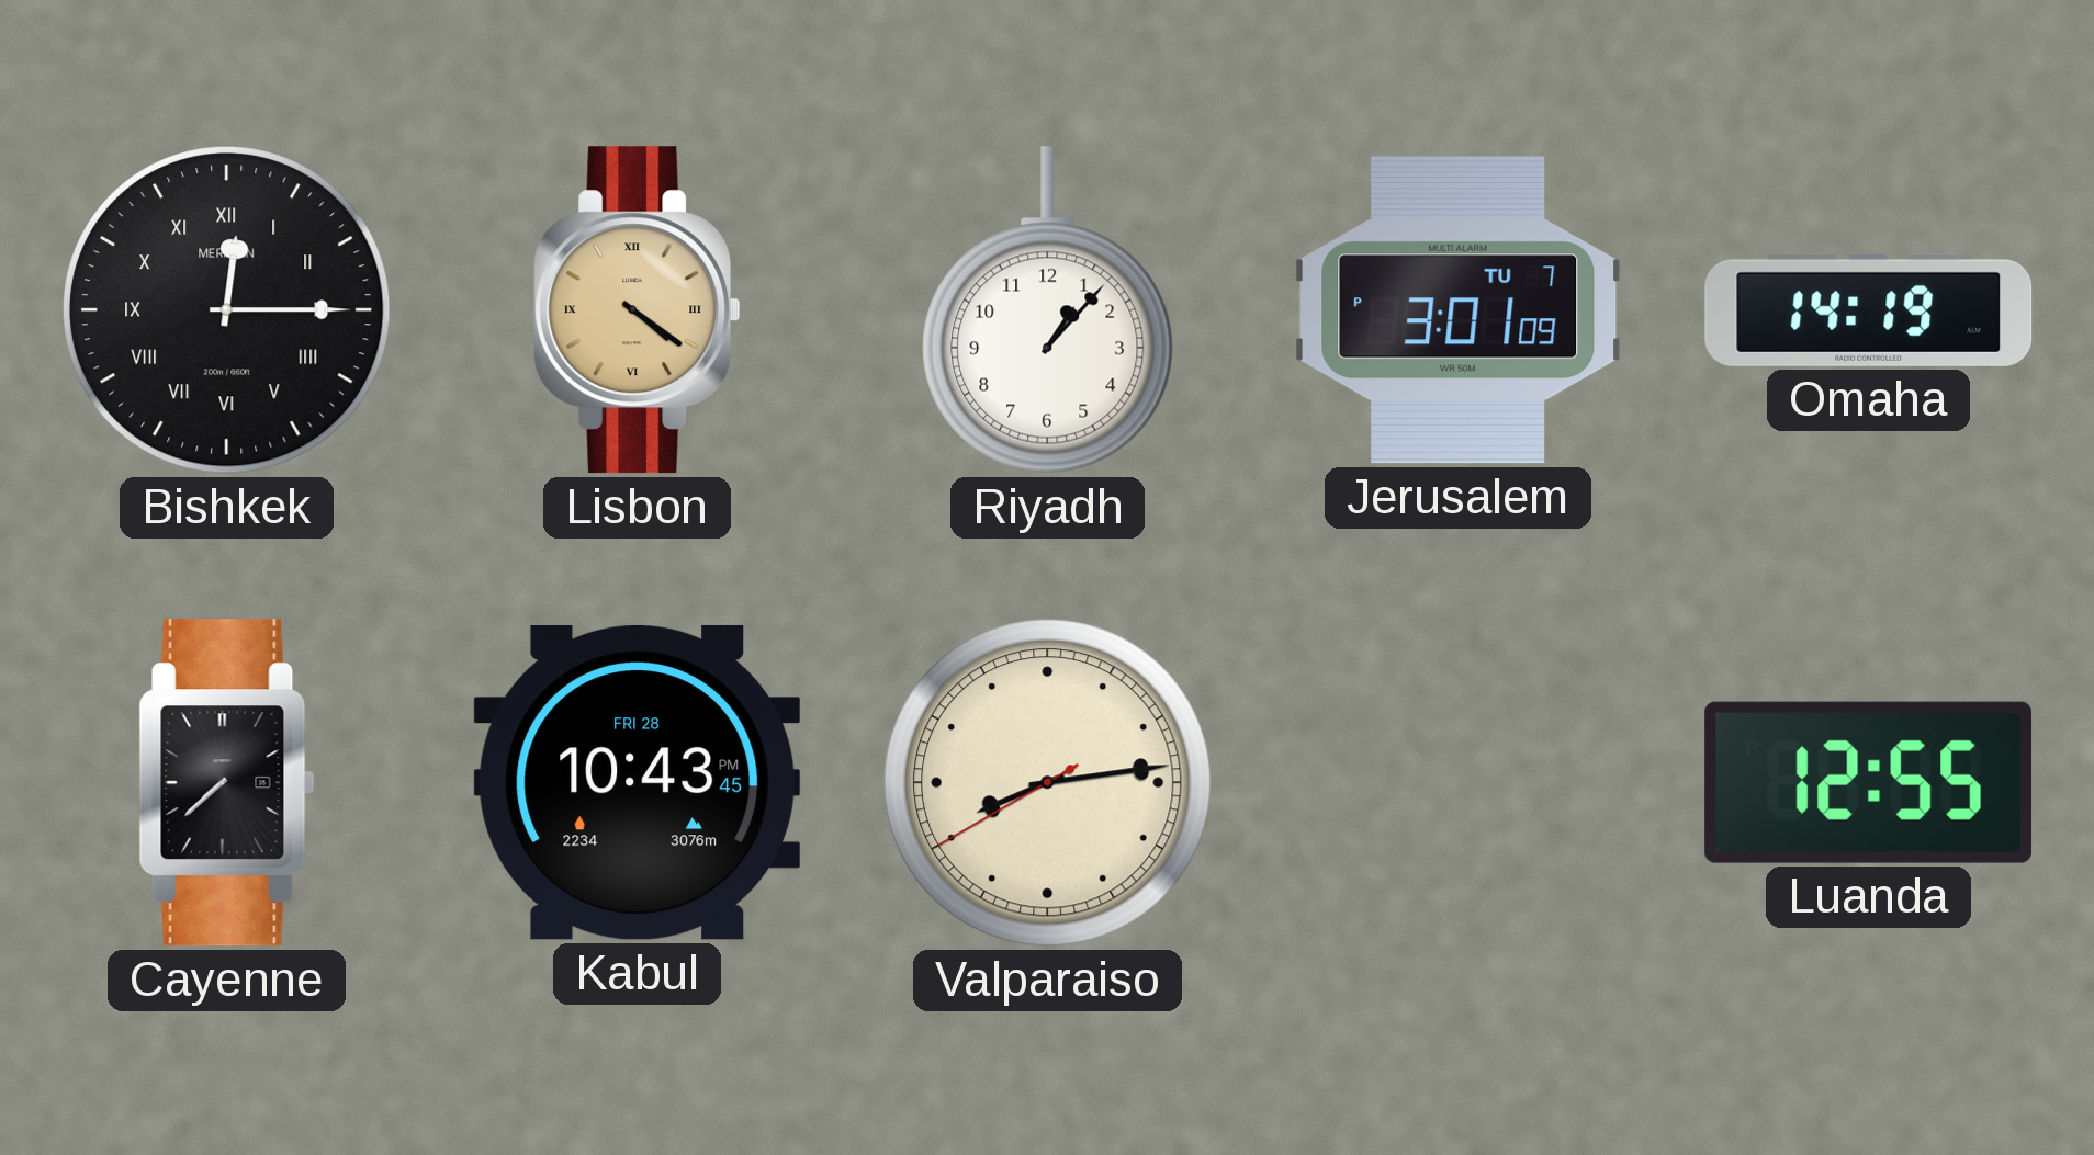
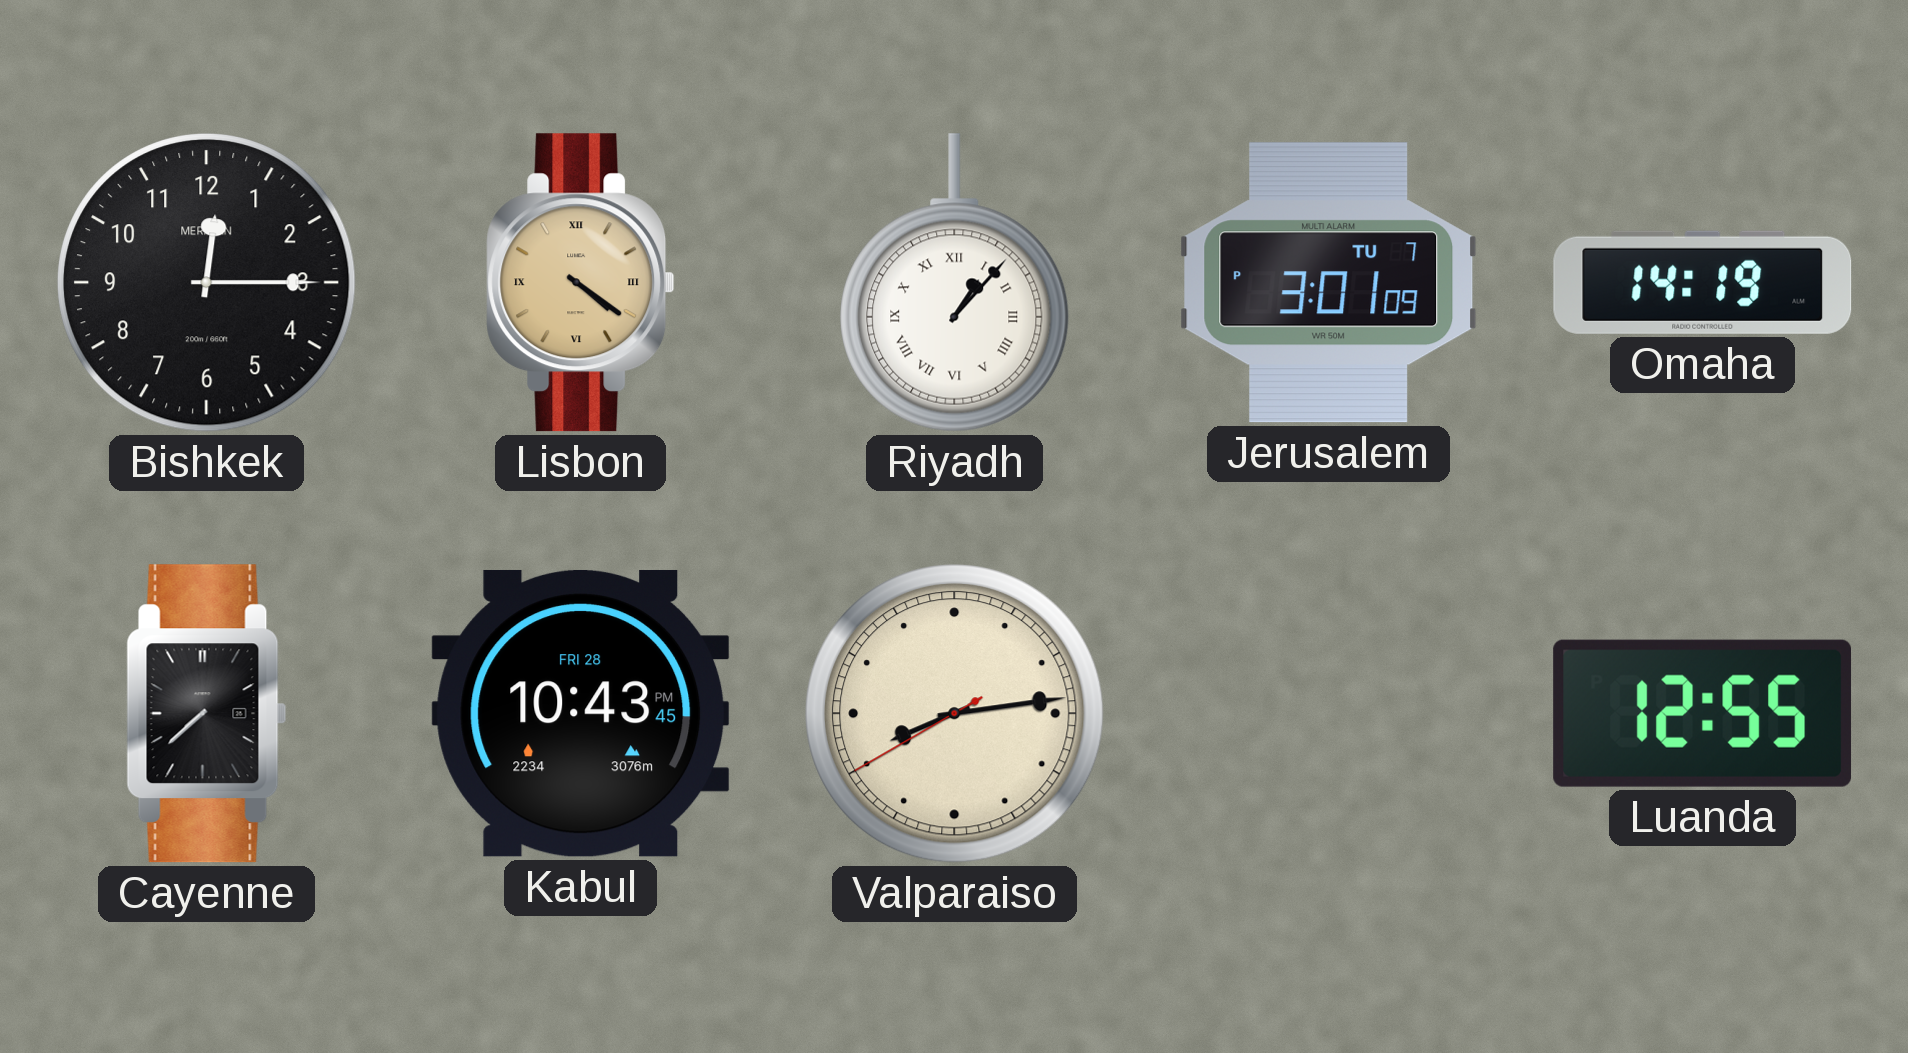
Bishkek numerals: Roman -> Arabic
Riyadh numerals: Arabic -> Roman
